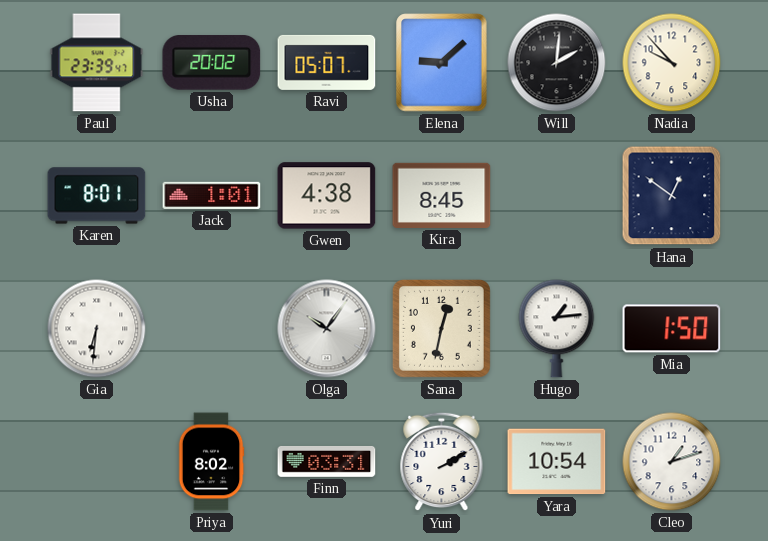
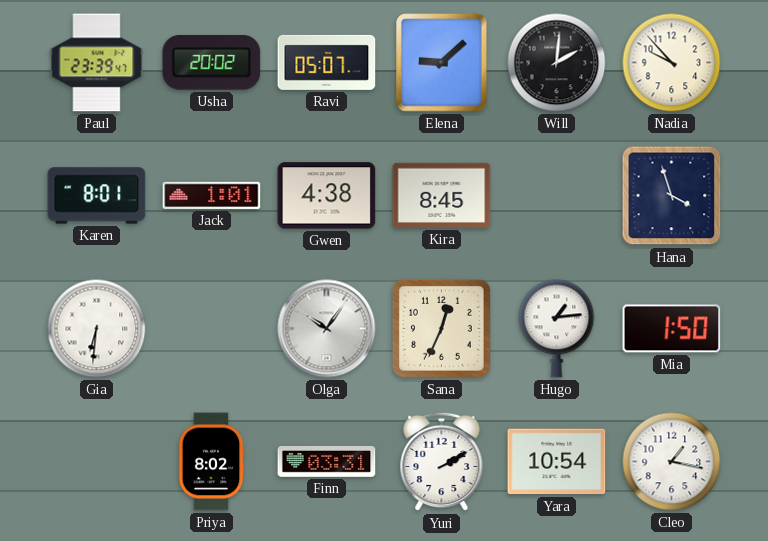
Hana: 12:51 -> 3:57
Sana: 12:32 -> 12:34
Cleo: 1:12 -> 1:17
